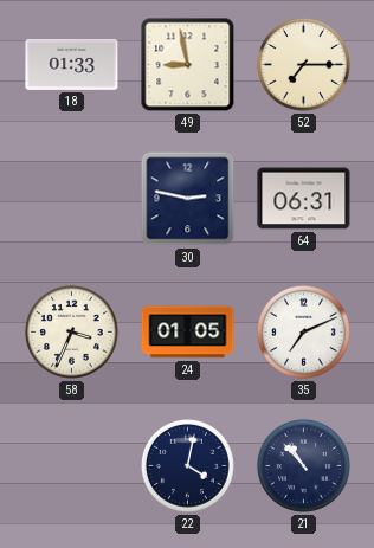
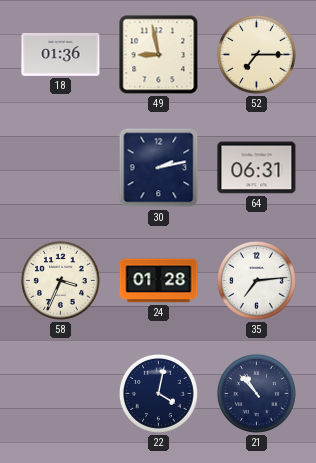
18: 01:33 -> 01:36
30: 2:47 -> 2:13
24: 01:05 -> 01:28
35: 7:11 -> 7:14
